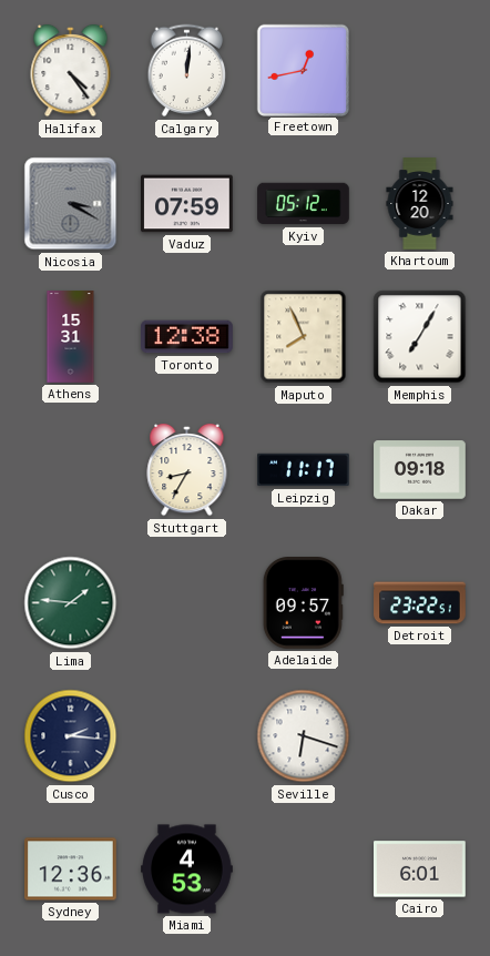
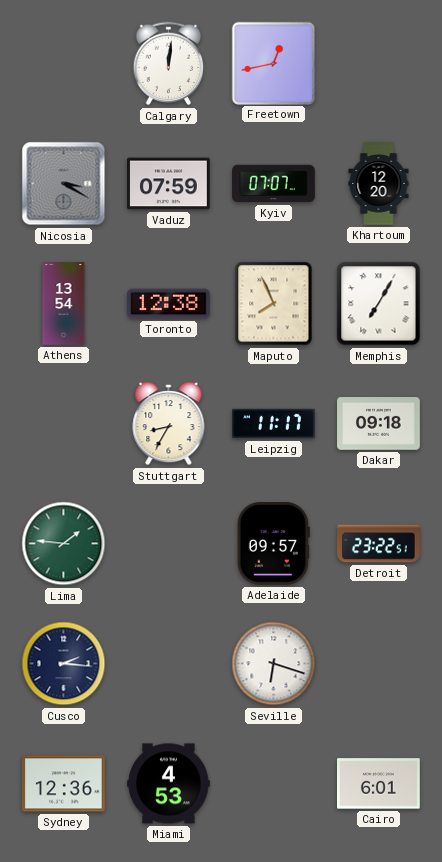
Halifax: 4:24 -> none
Kyiv: 05:12 -> 07:07
Athens: 15:31 -> 13:54
